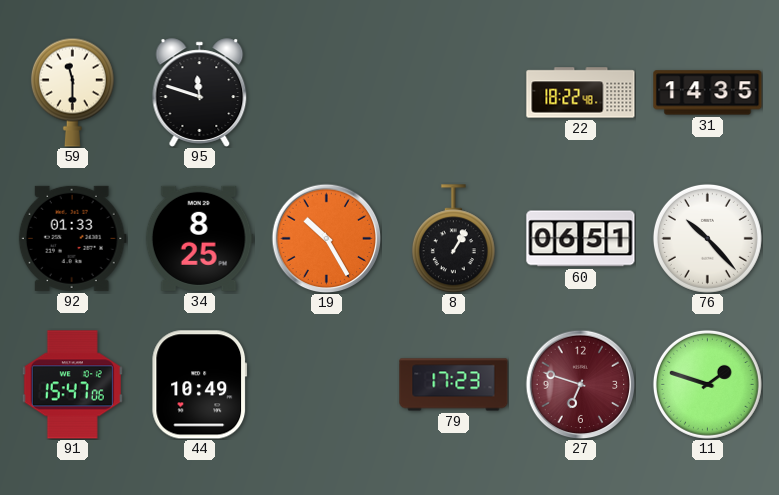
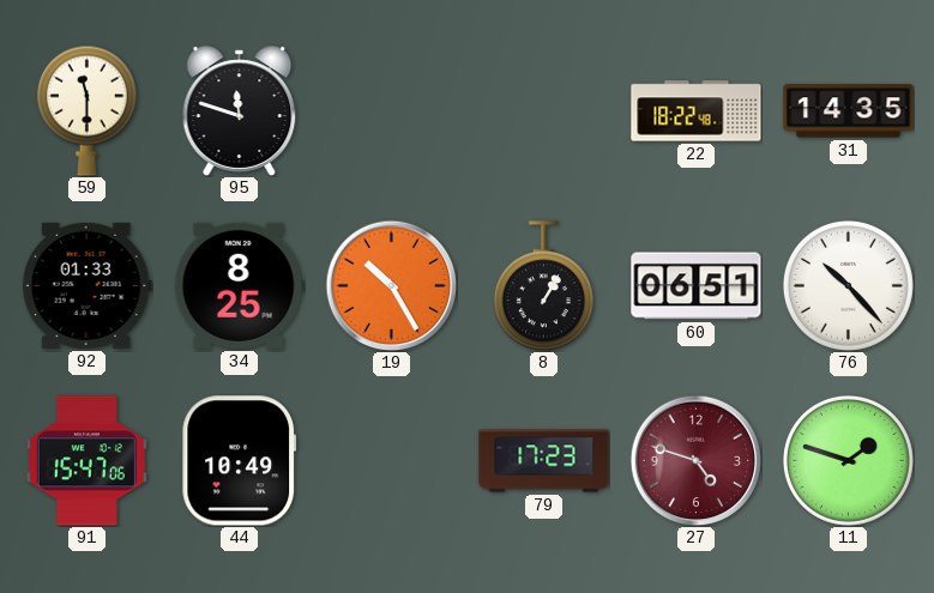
27: 6:48 -> 4:48
